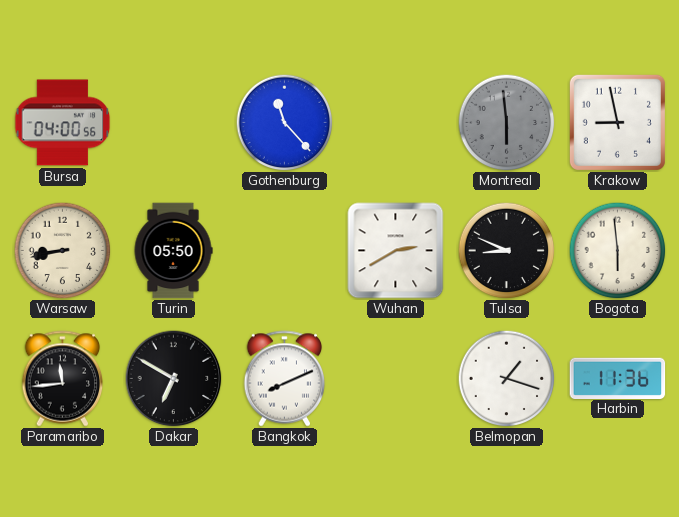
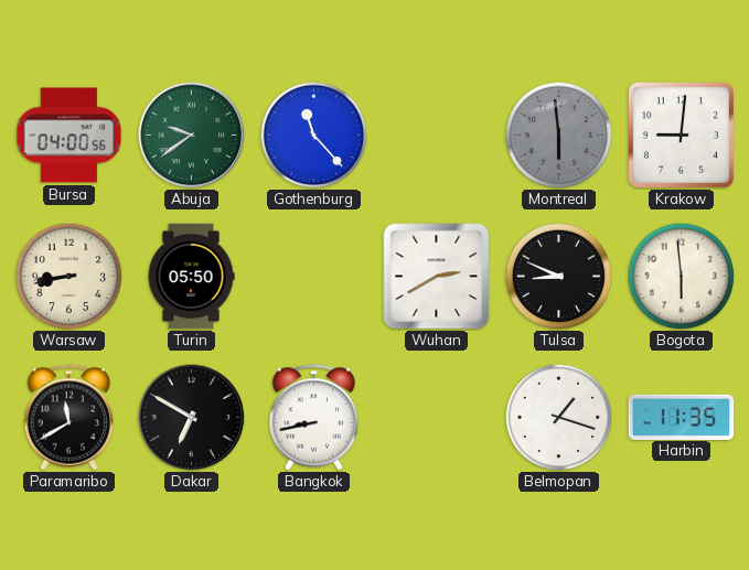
Abuja: none -> 9:39
Krakow: 8:58 -> 9:01
Paramaribo: 11:44 -> 11:40
Bangkok: 8:11 -> 8:43
Harbin: 11:36 -> 11:35
